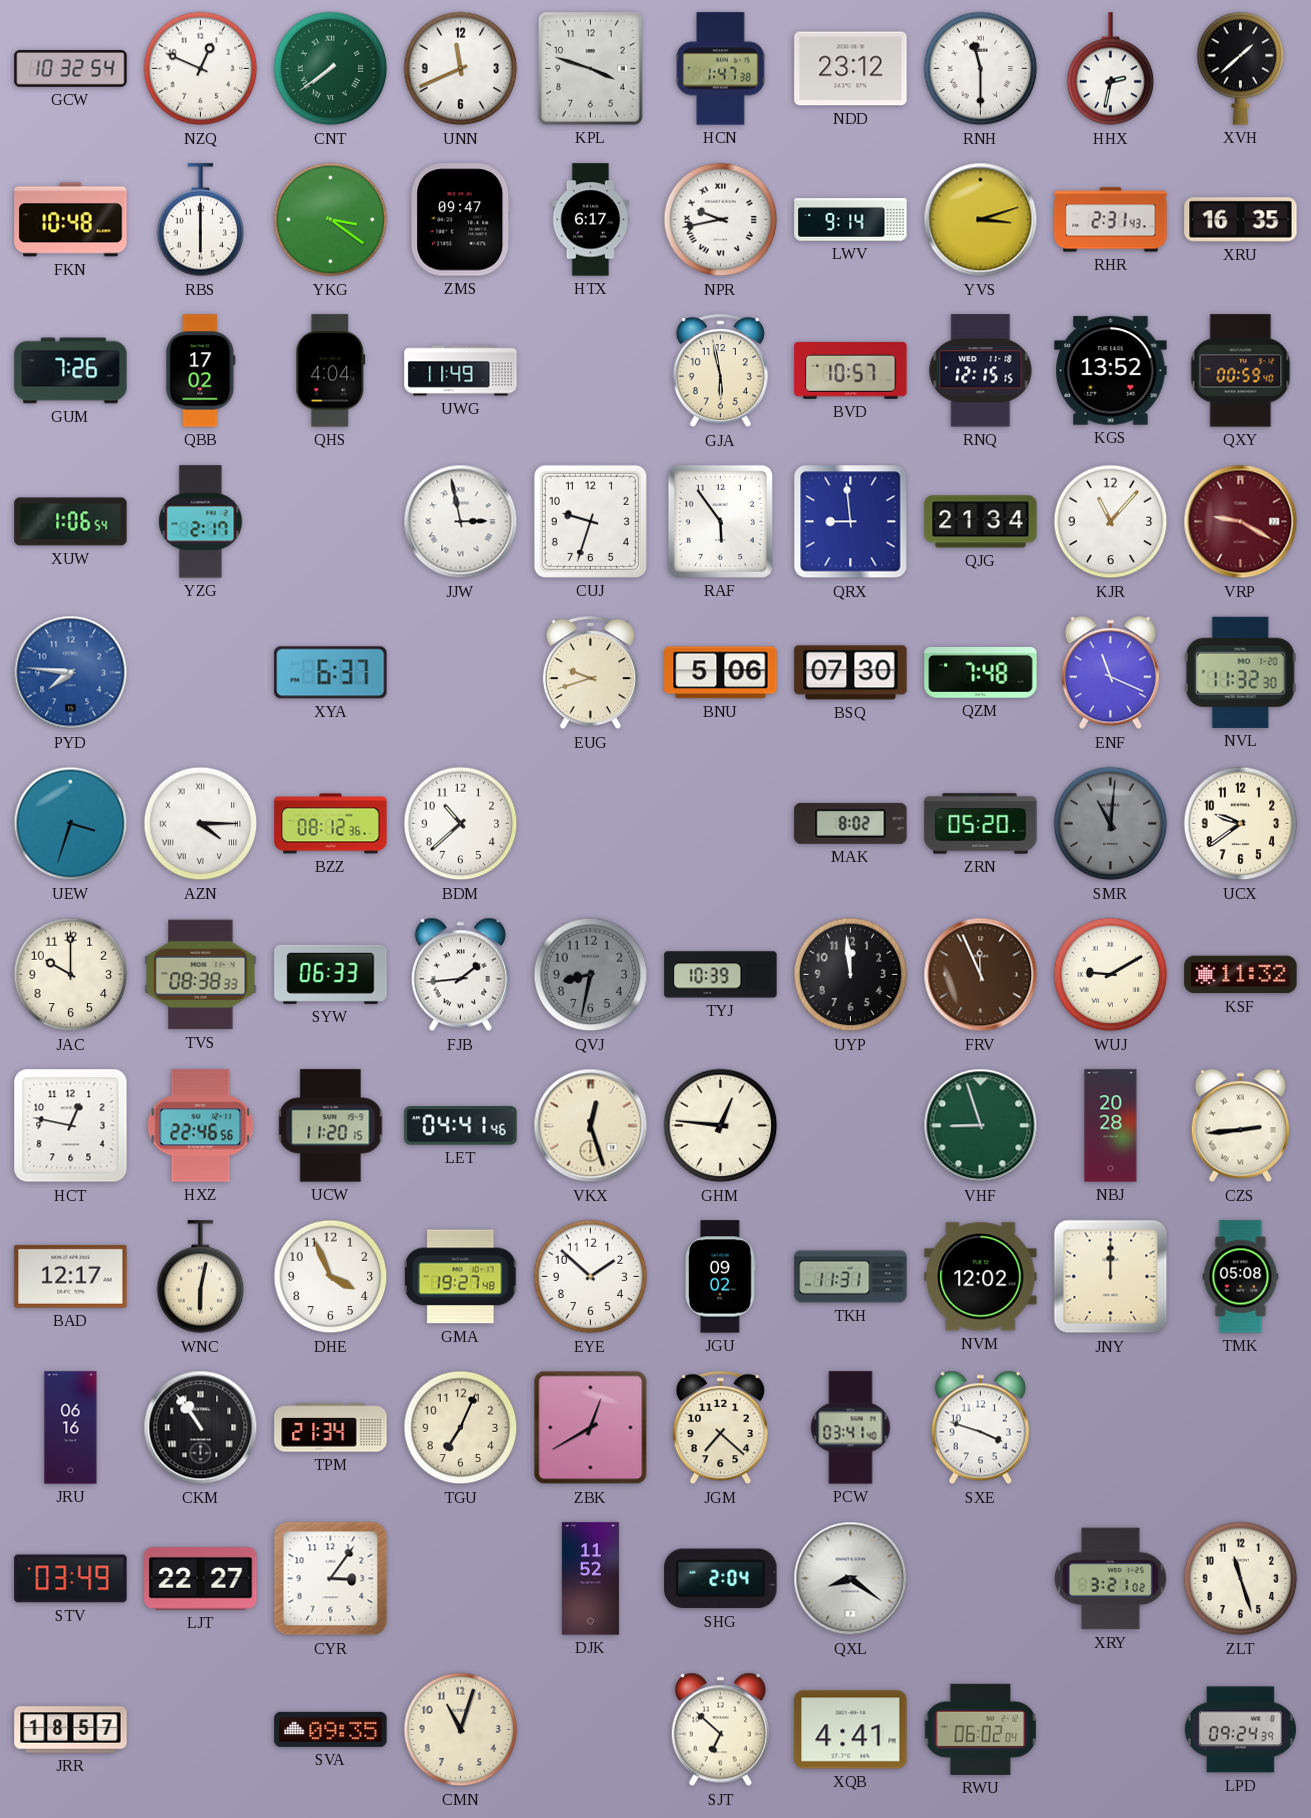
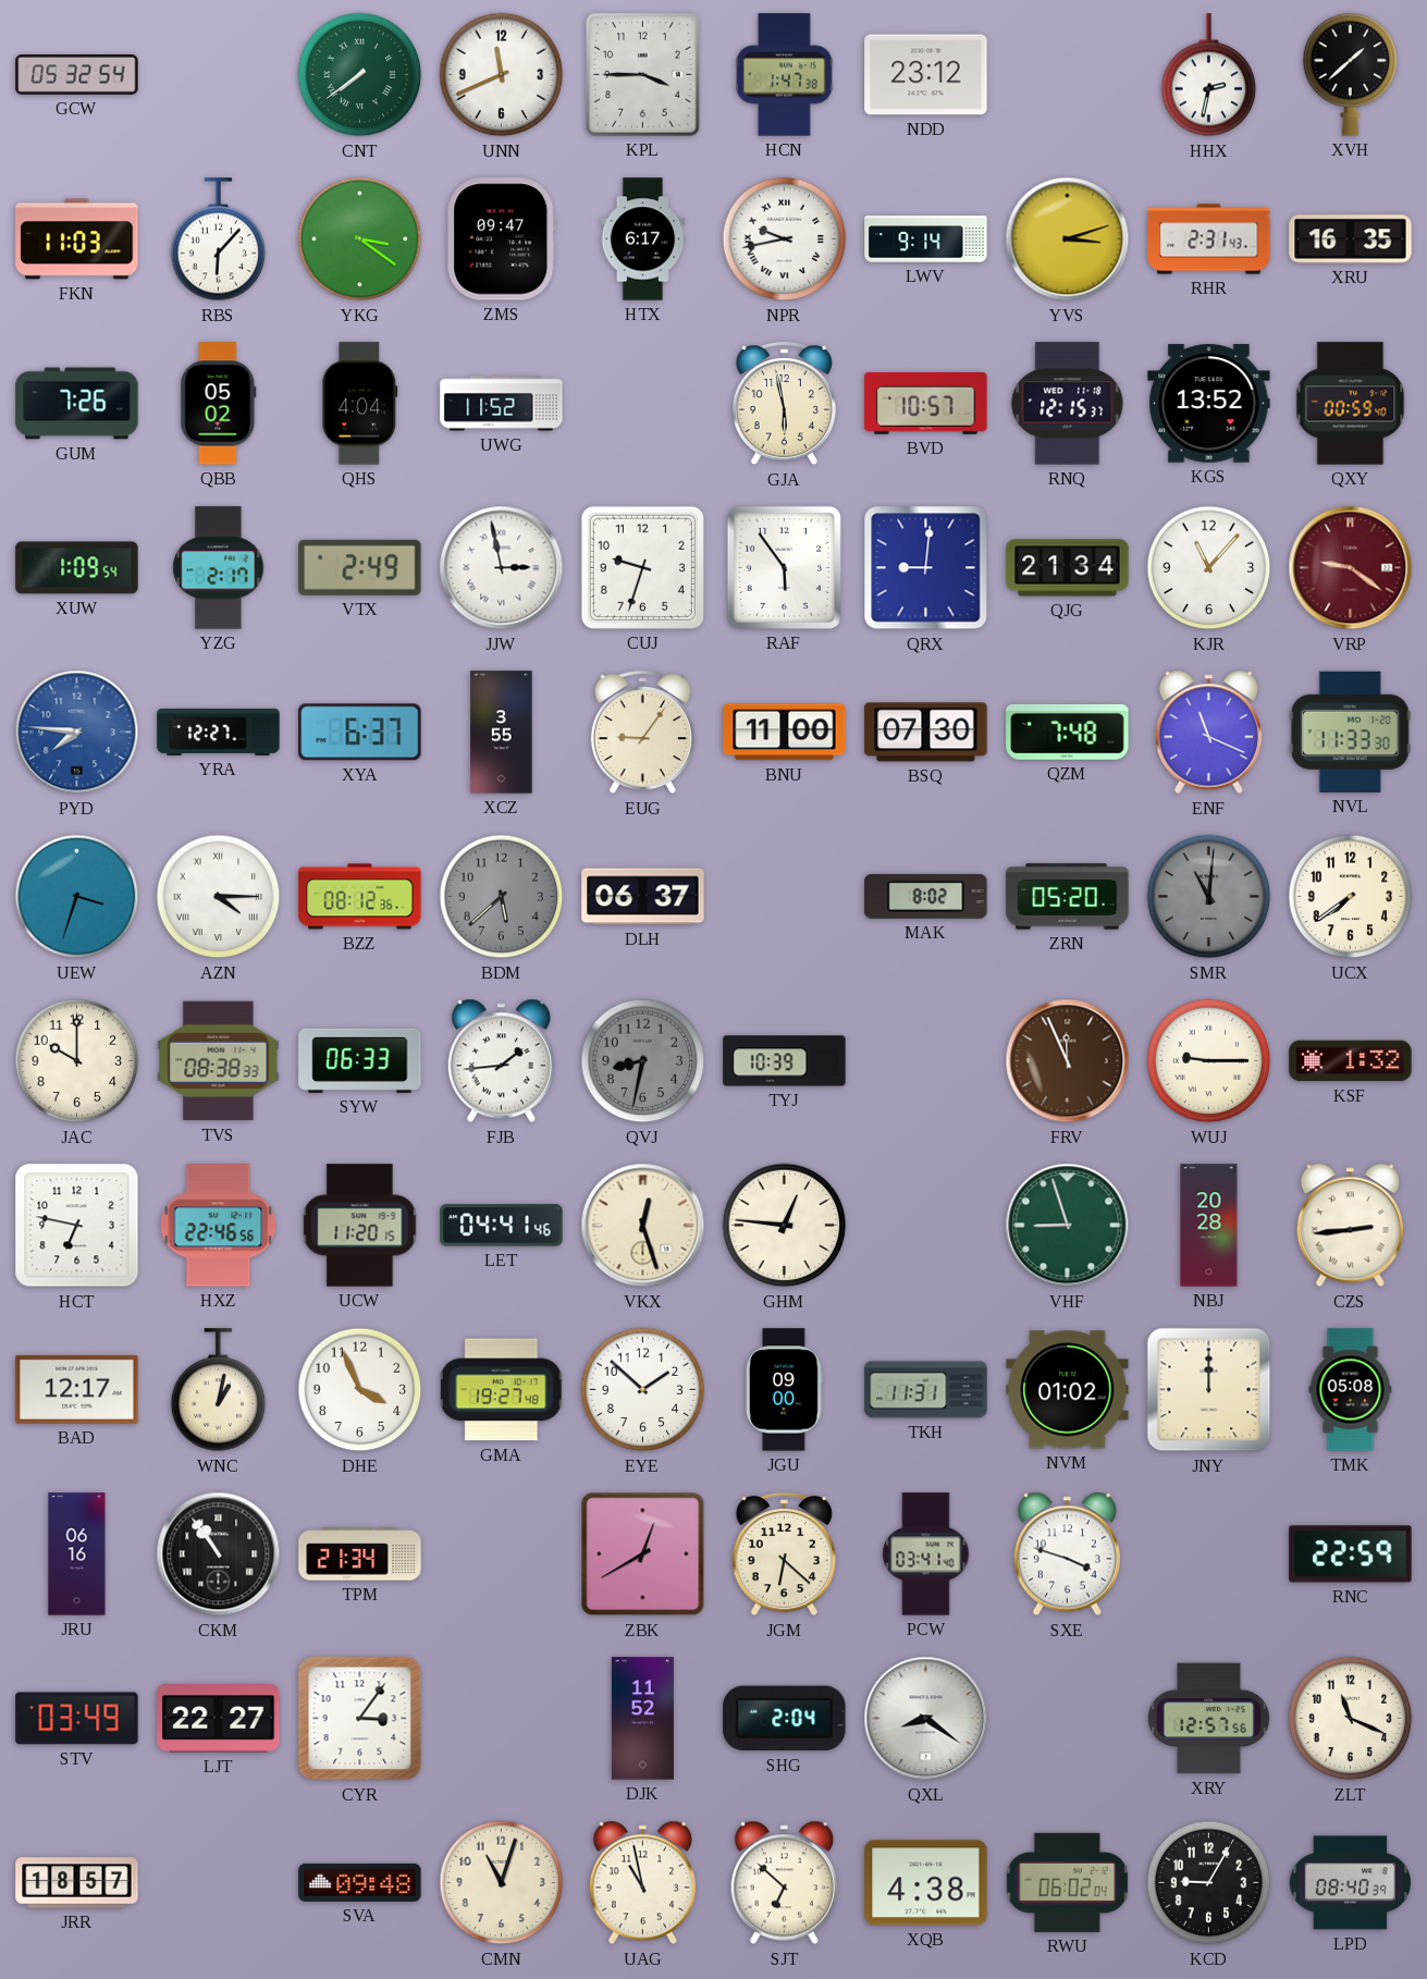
GCW: 10:32 -> 05:32
NZQ: 12:49 -> none
KPL: 3:48 -> 3:45
RNH: 11:30 -> none
FKN: 10:48 -> 11:03
RBS: 6:00 -> 6:07
QBB: 17:02 -> 05:02
UWG: 11:49 -> 11:52
RNQ: 12:15:15 -> 12:15:37
XUW: 1:06 -> 1:09
VTX: none -> 2:49
QRX: 8:59 -> 9:01
VRP: 9:20 -> 9:21
YRA: none -> 12:27
XCZ: none -> 3:55
EUG: 9:42 -> 9:06
BNU: 5:06 -> 11:00
NVL: 11:32 -> 11:33
BDM: 10:38 -> 5:38
BDM dial: white -> grey
DLH: none -> 06:37
UCX: 9:39 -> 7:39
UYP: 11:59 -> none
WUJ: 9:10 -> 9:15
KSF: 11:32 -> 1:32
HCT: 12:47 -> 6:47
WNC: 6:02 -> 1:02
JGU: 09:02 -> 09:00
NVM: 12:02 -> 01:02
TGU: 7:04 -> none
JGM: 7:22 -> 6:22
RNC: none -> 22:59
XRY: 3:21 -> 12:57
ZLT: 11:27 -> 11:19
SVA: 09:35 -> 09:48
UAG: none -> 10:58
XQB: 4:41 -> 4:38
KCD: none -> 9:05
LPD: 09:24 -> 08:40
